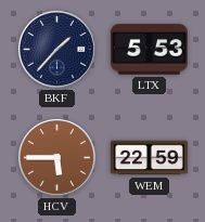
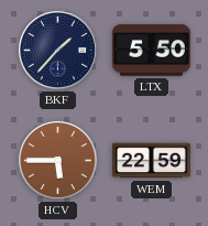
LTX: 5:53 -> 5:50
